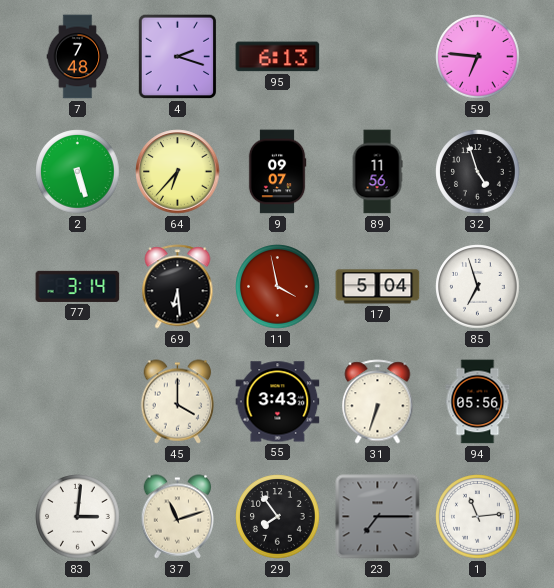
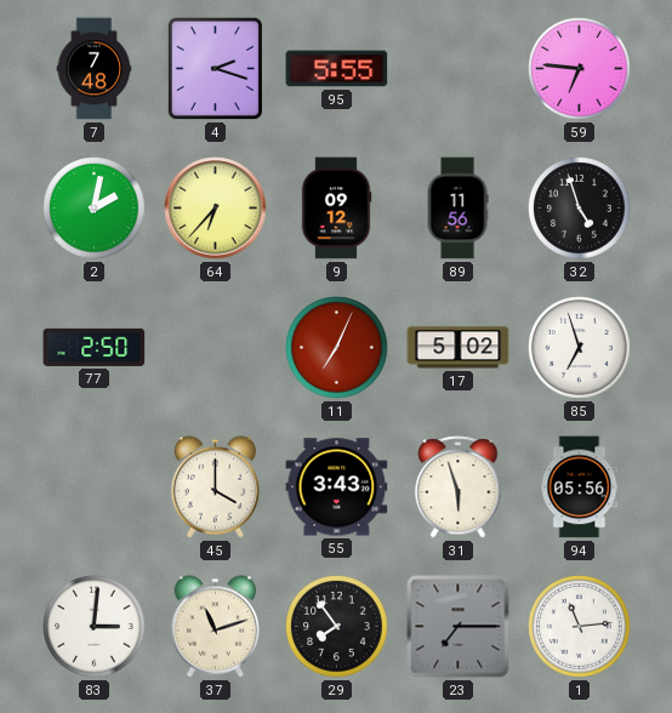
95: 6:13 -> 5:55
2: 5:27 -> 2:02
9: 09:07 -> 09:12
77: 3:14 -> 2:50
69: 6:29 -> none
11: 3:58 -> 7:04
17: 5:04 -> 5:02
31: 6:33 -> 5:57
